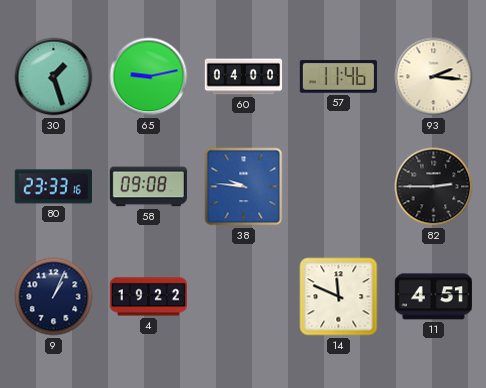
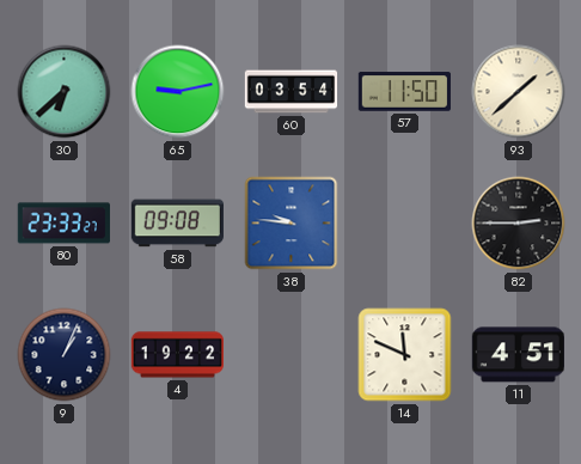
30: 1:27 -> 6:38
60: 04:00 -> 03:54
57: 11:46 -> 11:50
93: 2:16 -> 1:38
80: 23:33:16 -> 23:33:27
